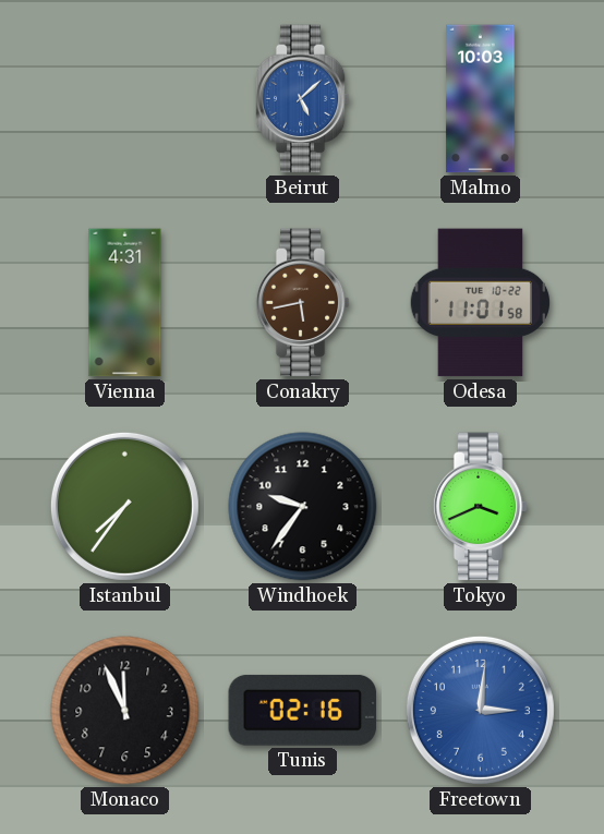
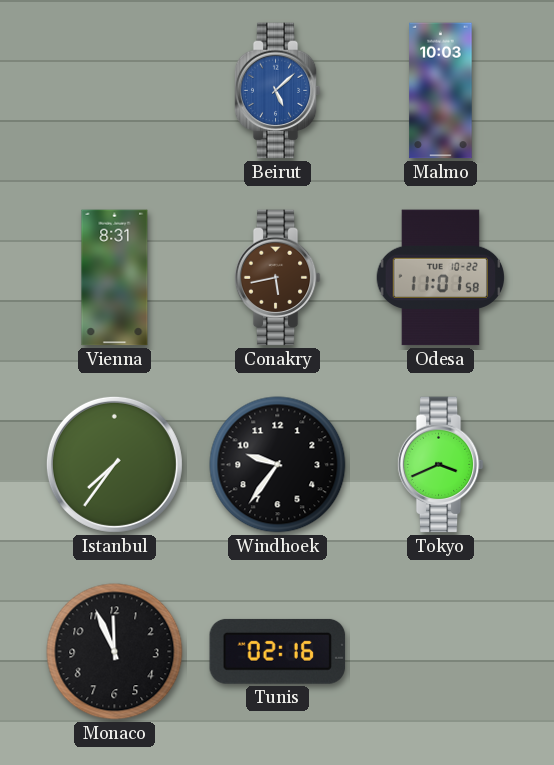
Vienna: 4:31 -> 8:31
Freetown: 3:01 -> none
